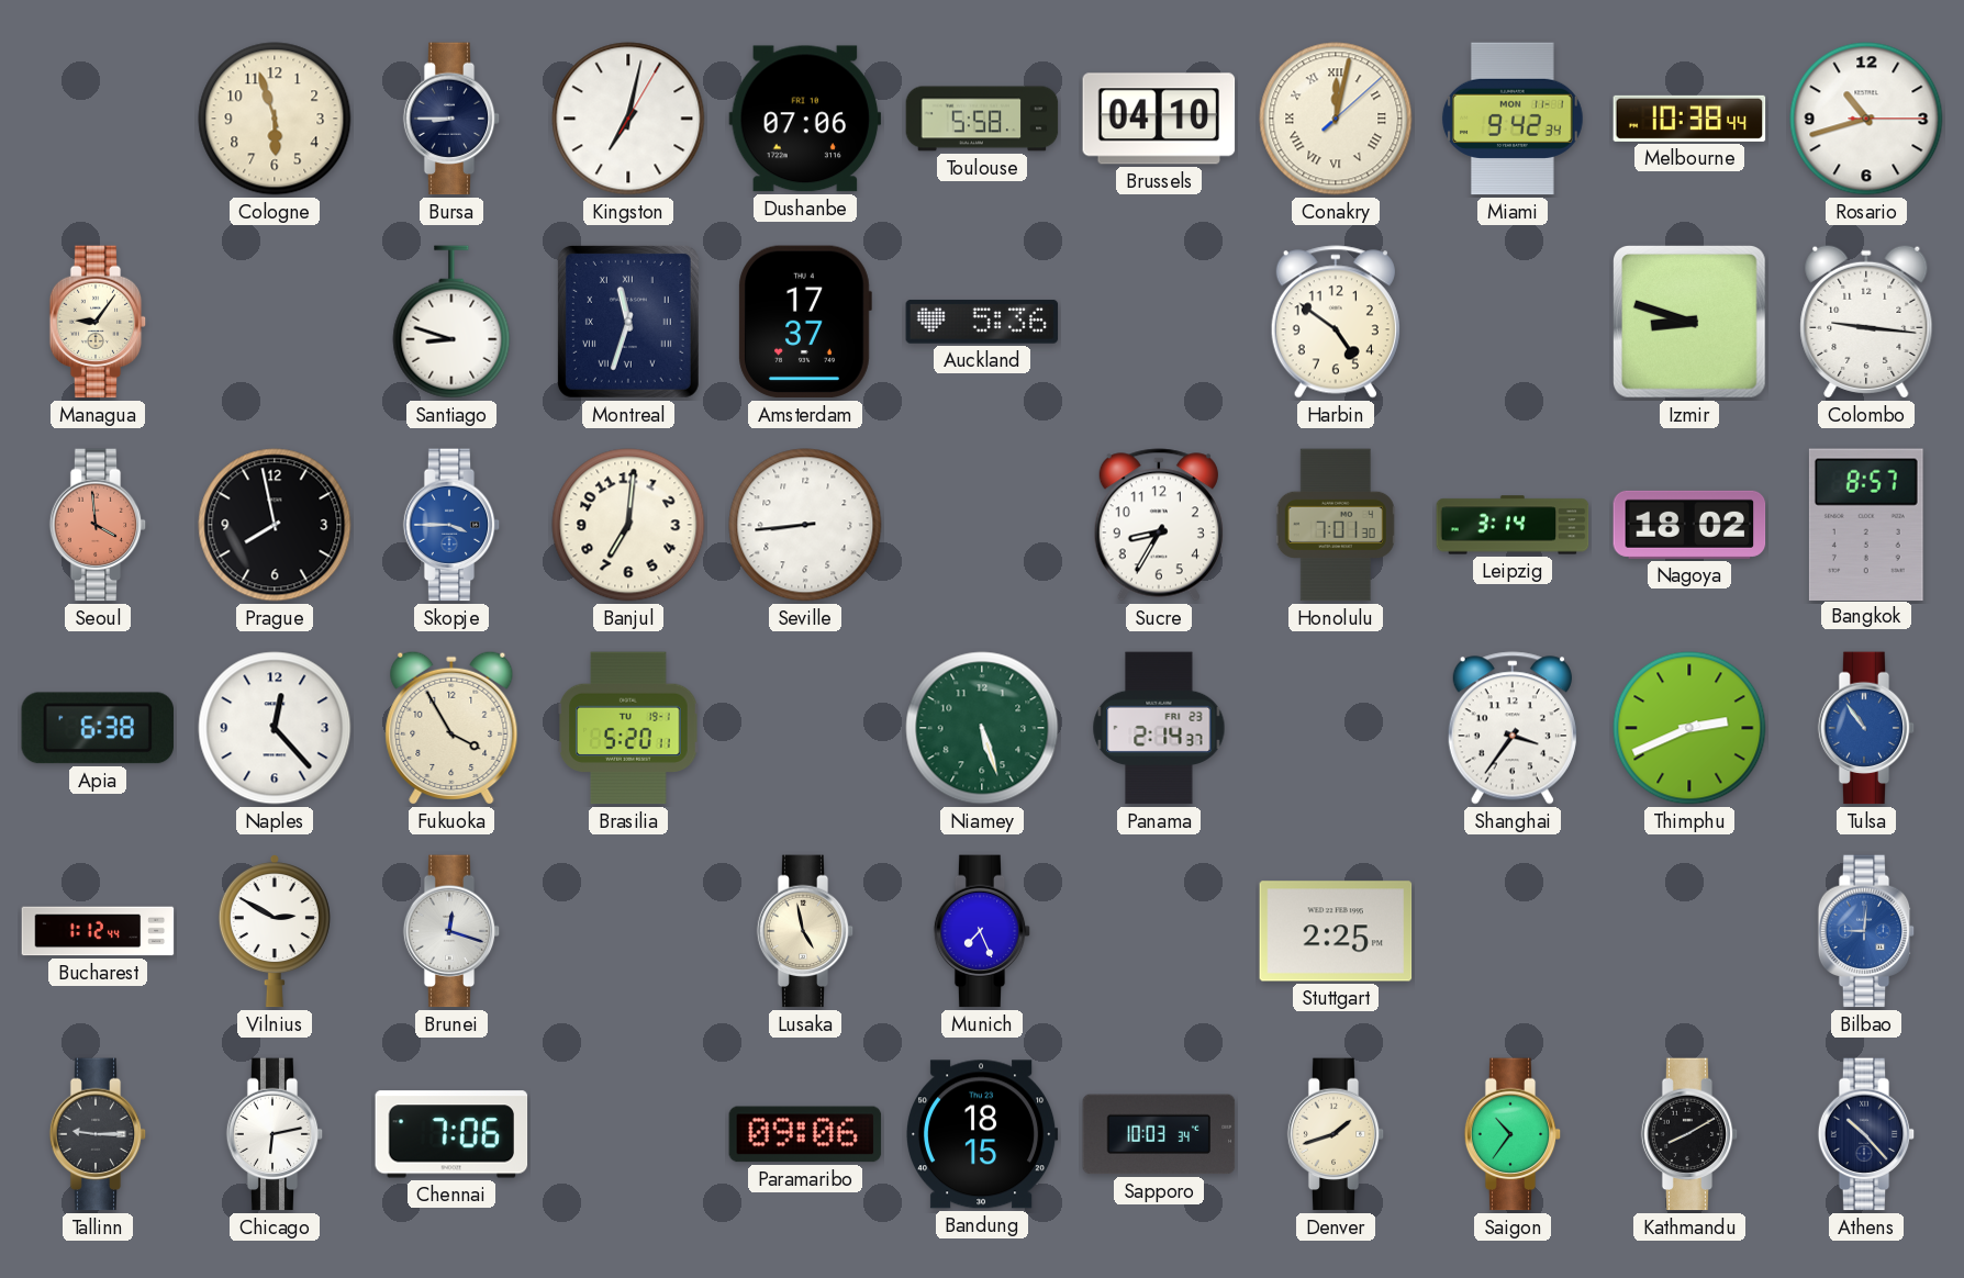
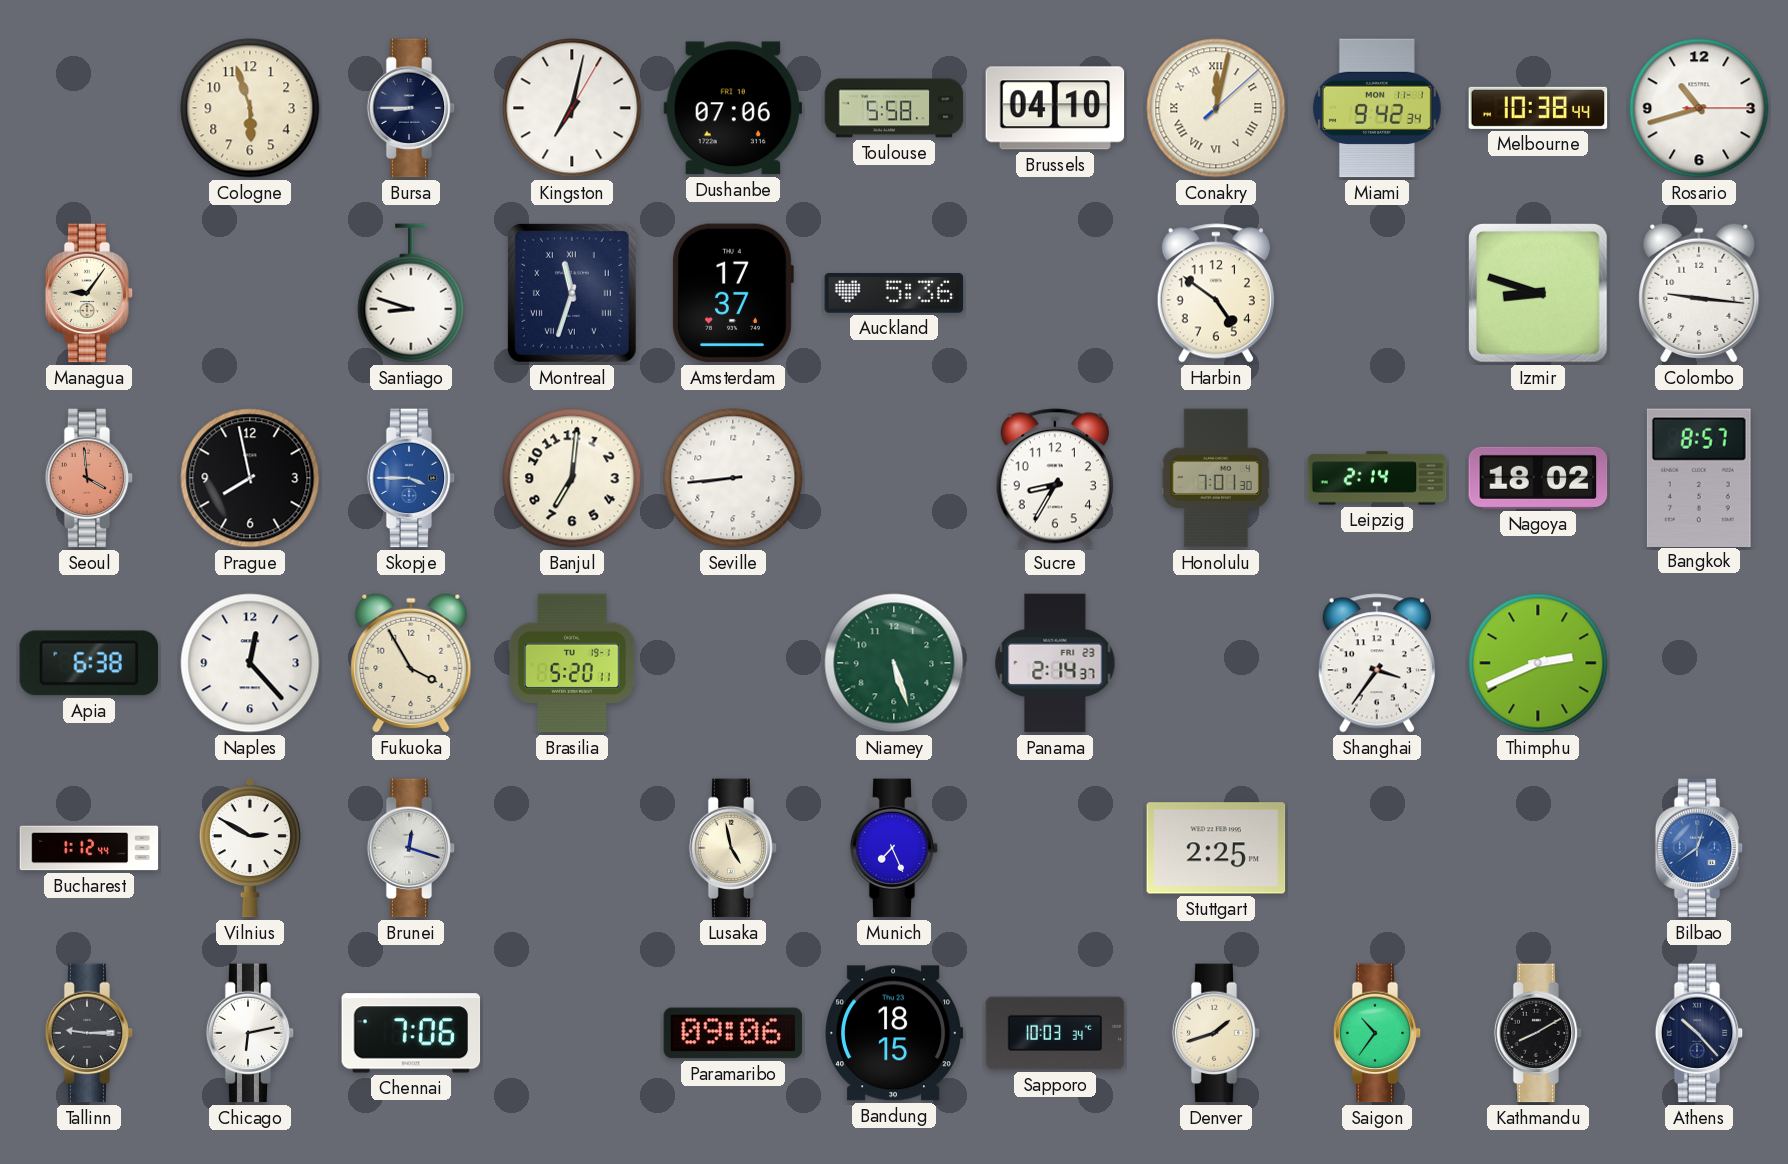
Leipzig: 3:14 -> 2:14
Tulsa: 10:54 -> none
Bilbao: 9:01 -> 12:39
